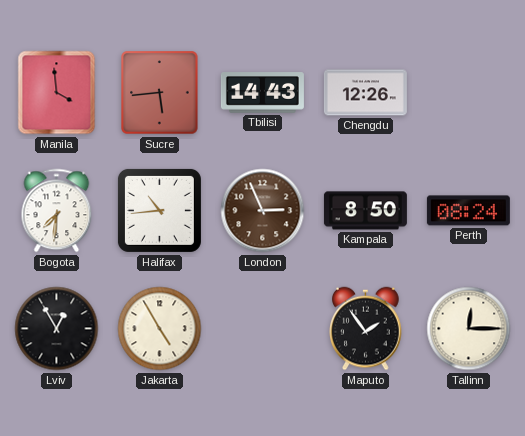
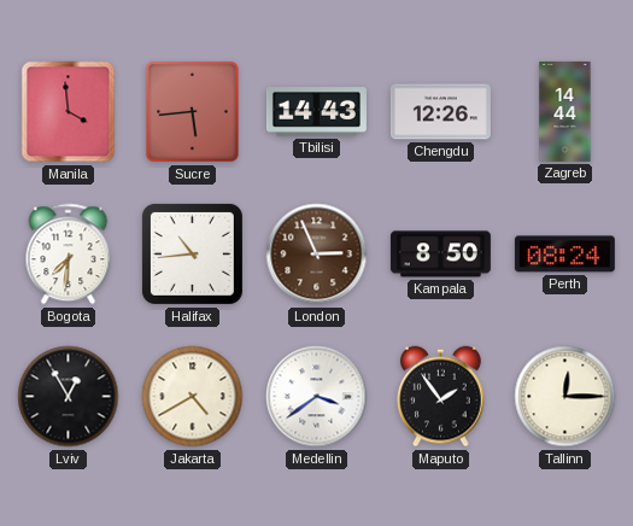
Zagreb: none -> 14:44
Jakarta: 4:55 -> 4:40
Medellin: none -> 3:39
